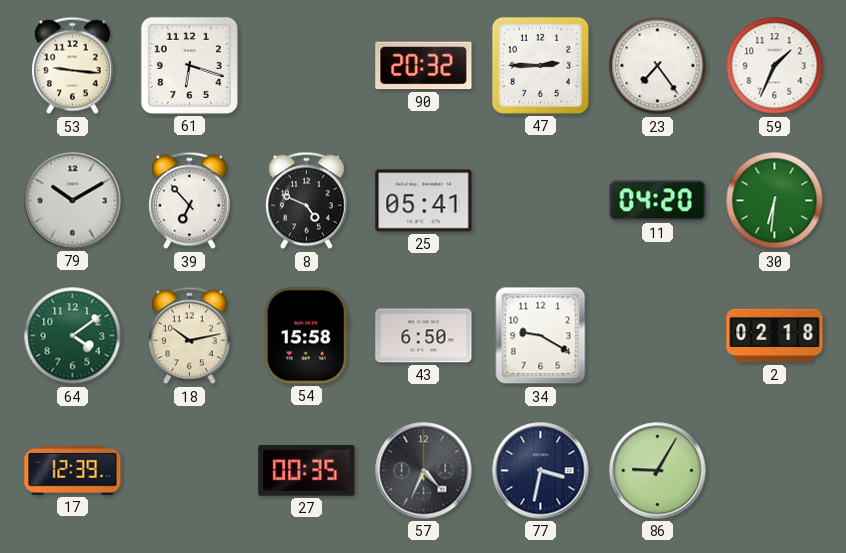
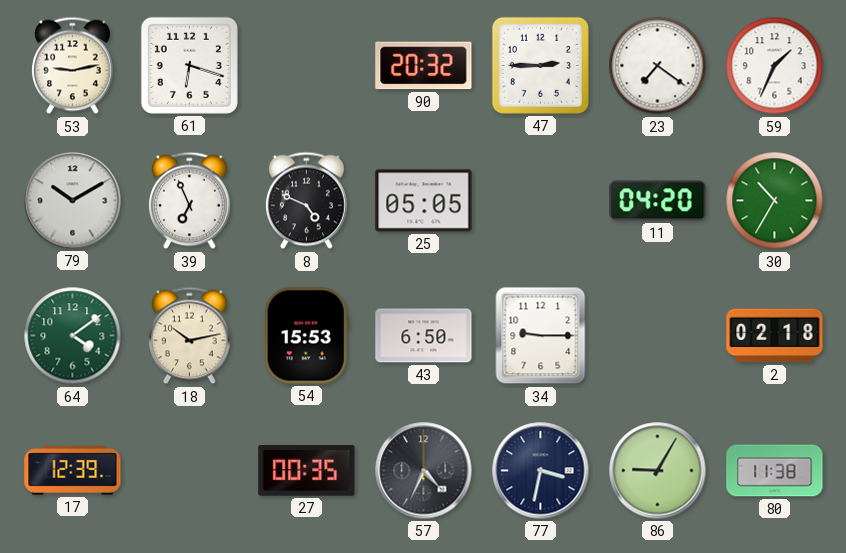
53: 9:16 -> 9:13
23: 7:24 -> 7:21
39: 6:53 -> 6:56
25: 05:41 -> 05:05
30: 6:31 -> 10:35
54: 15:58 -> 15:53
34: 9:20 -> 9:15
80: none -> 11:38
